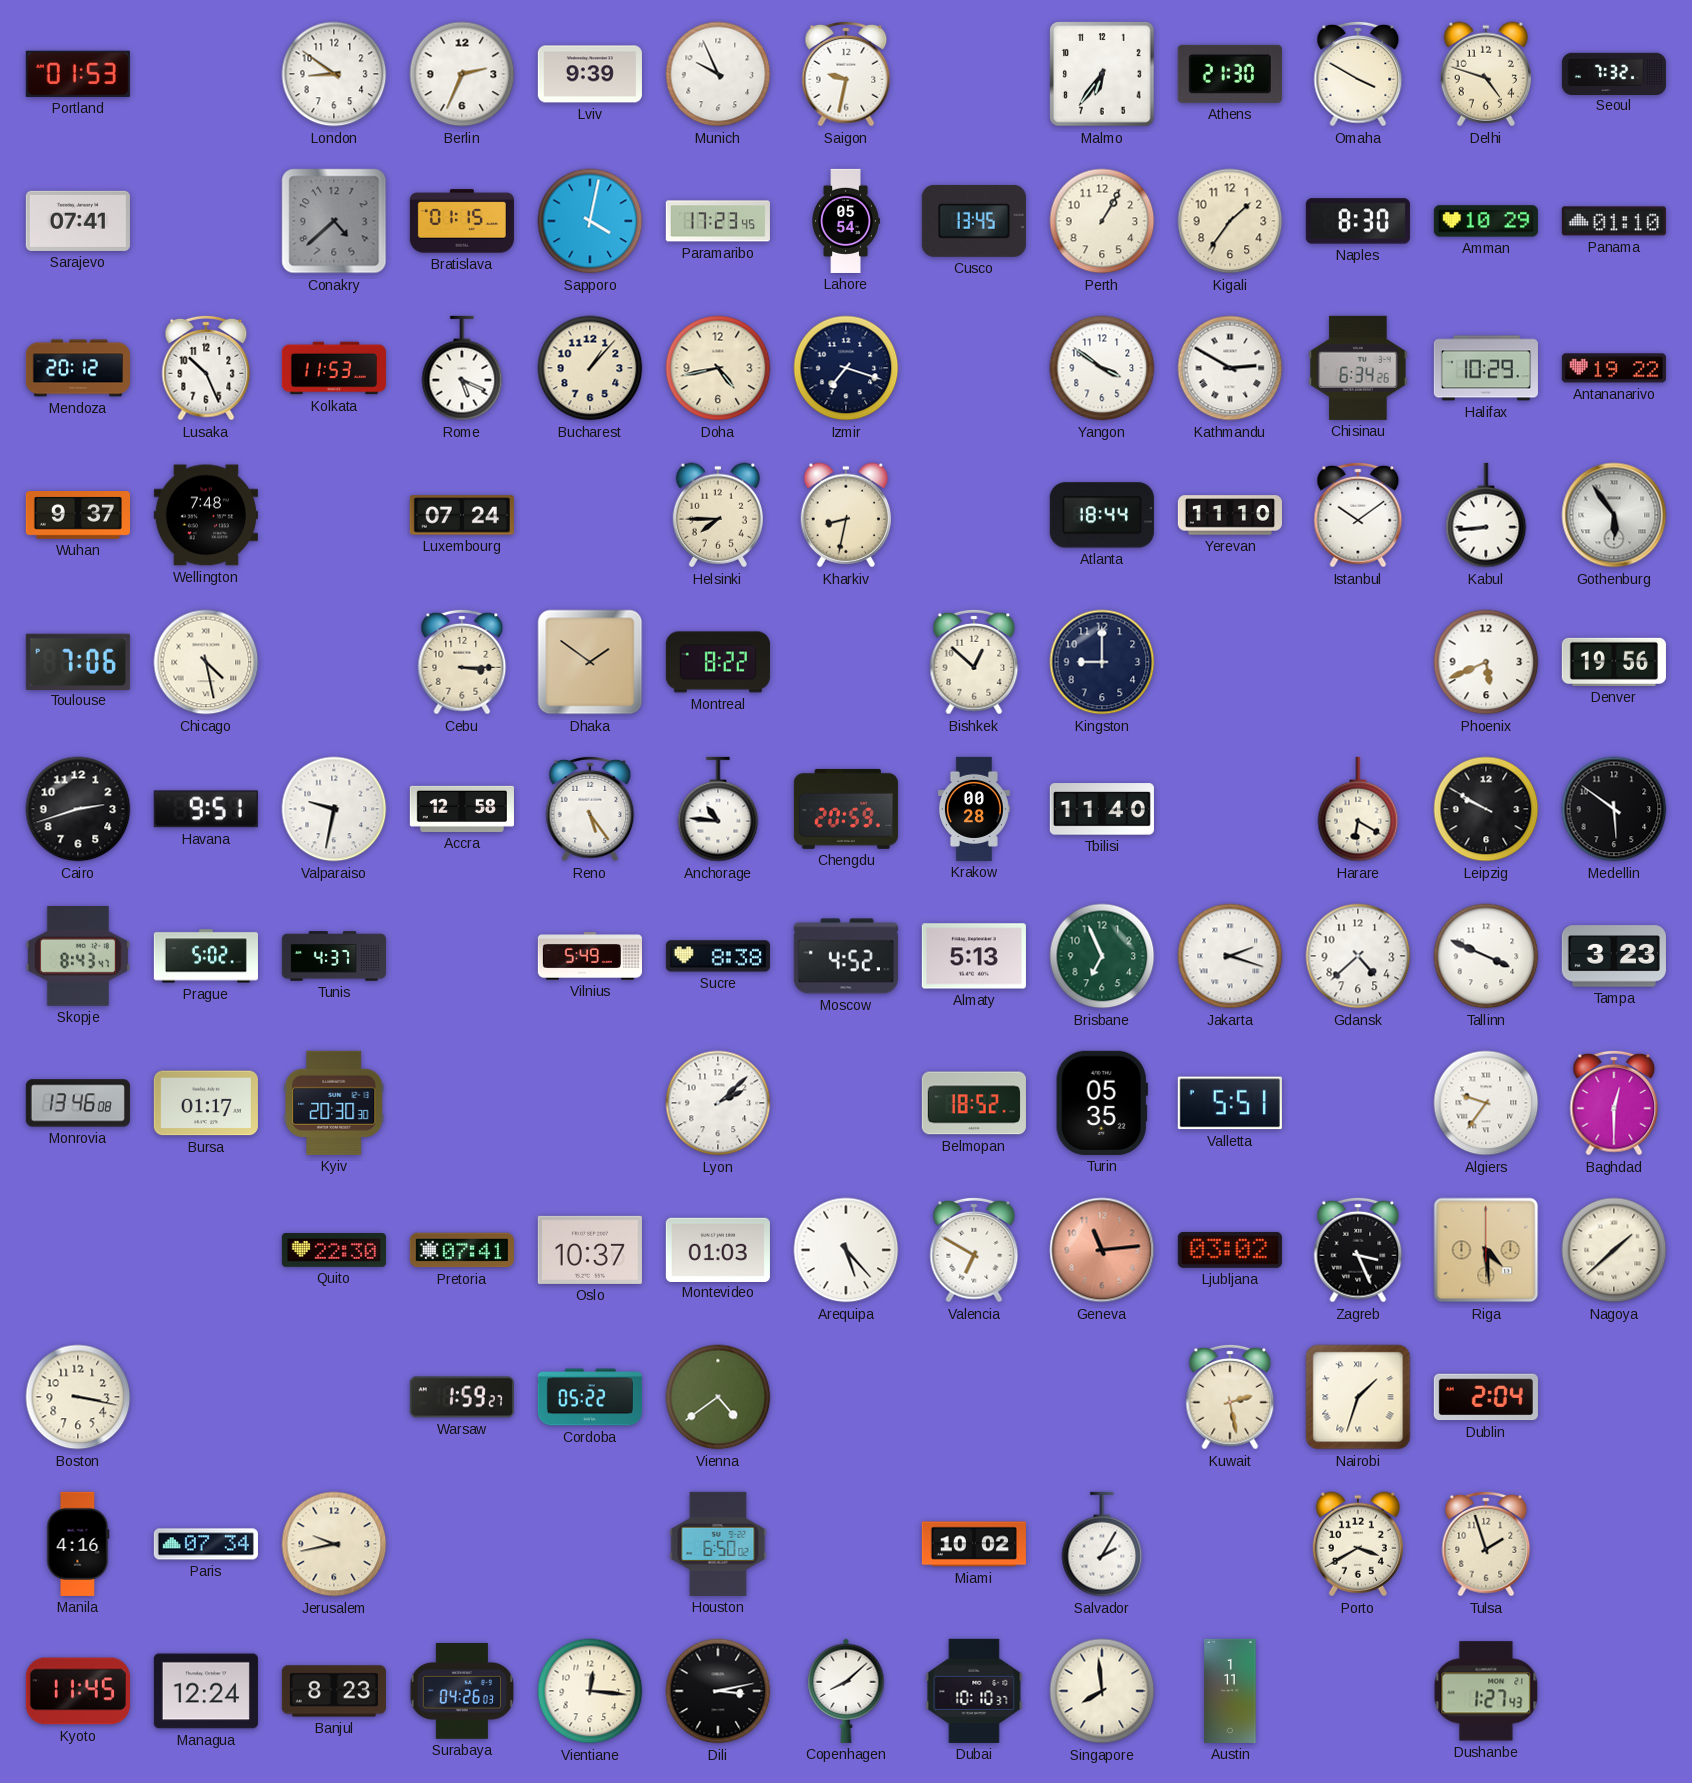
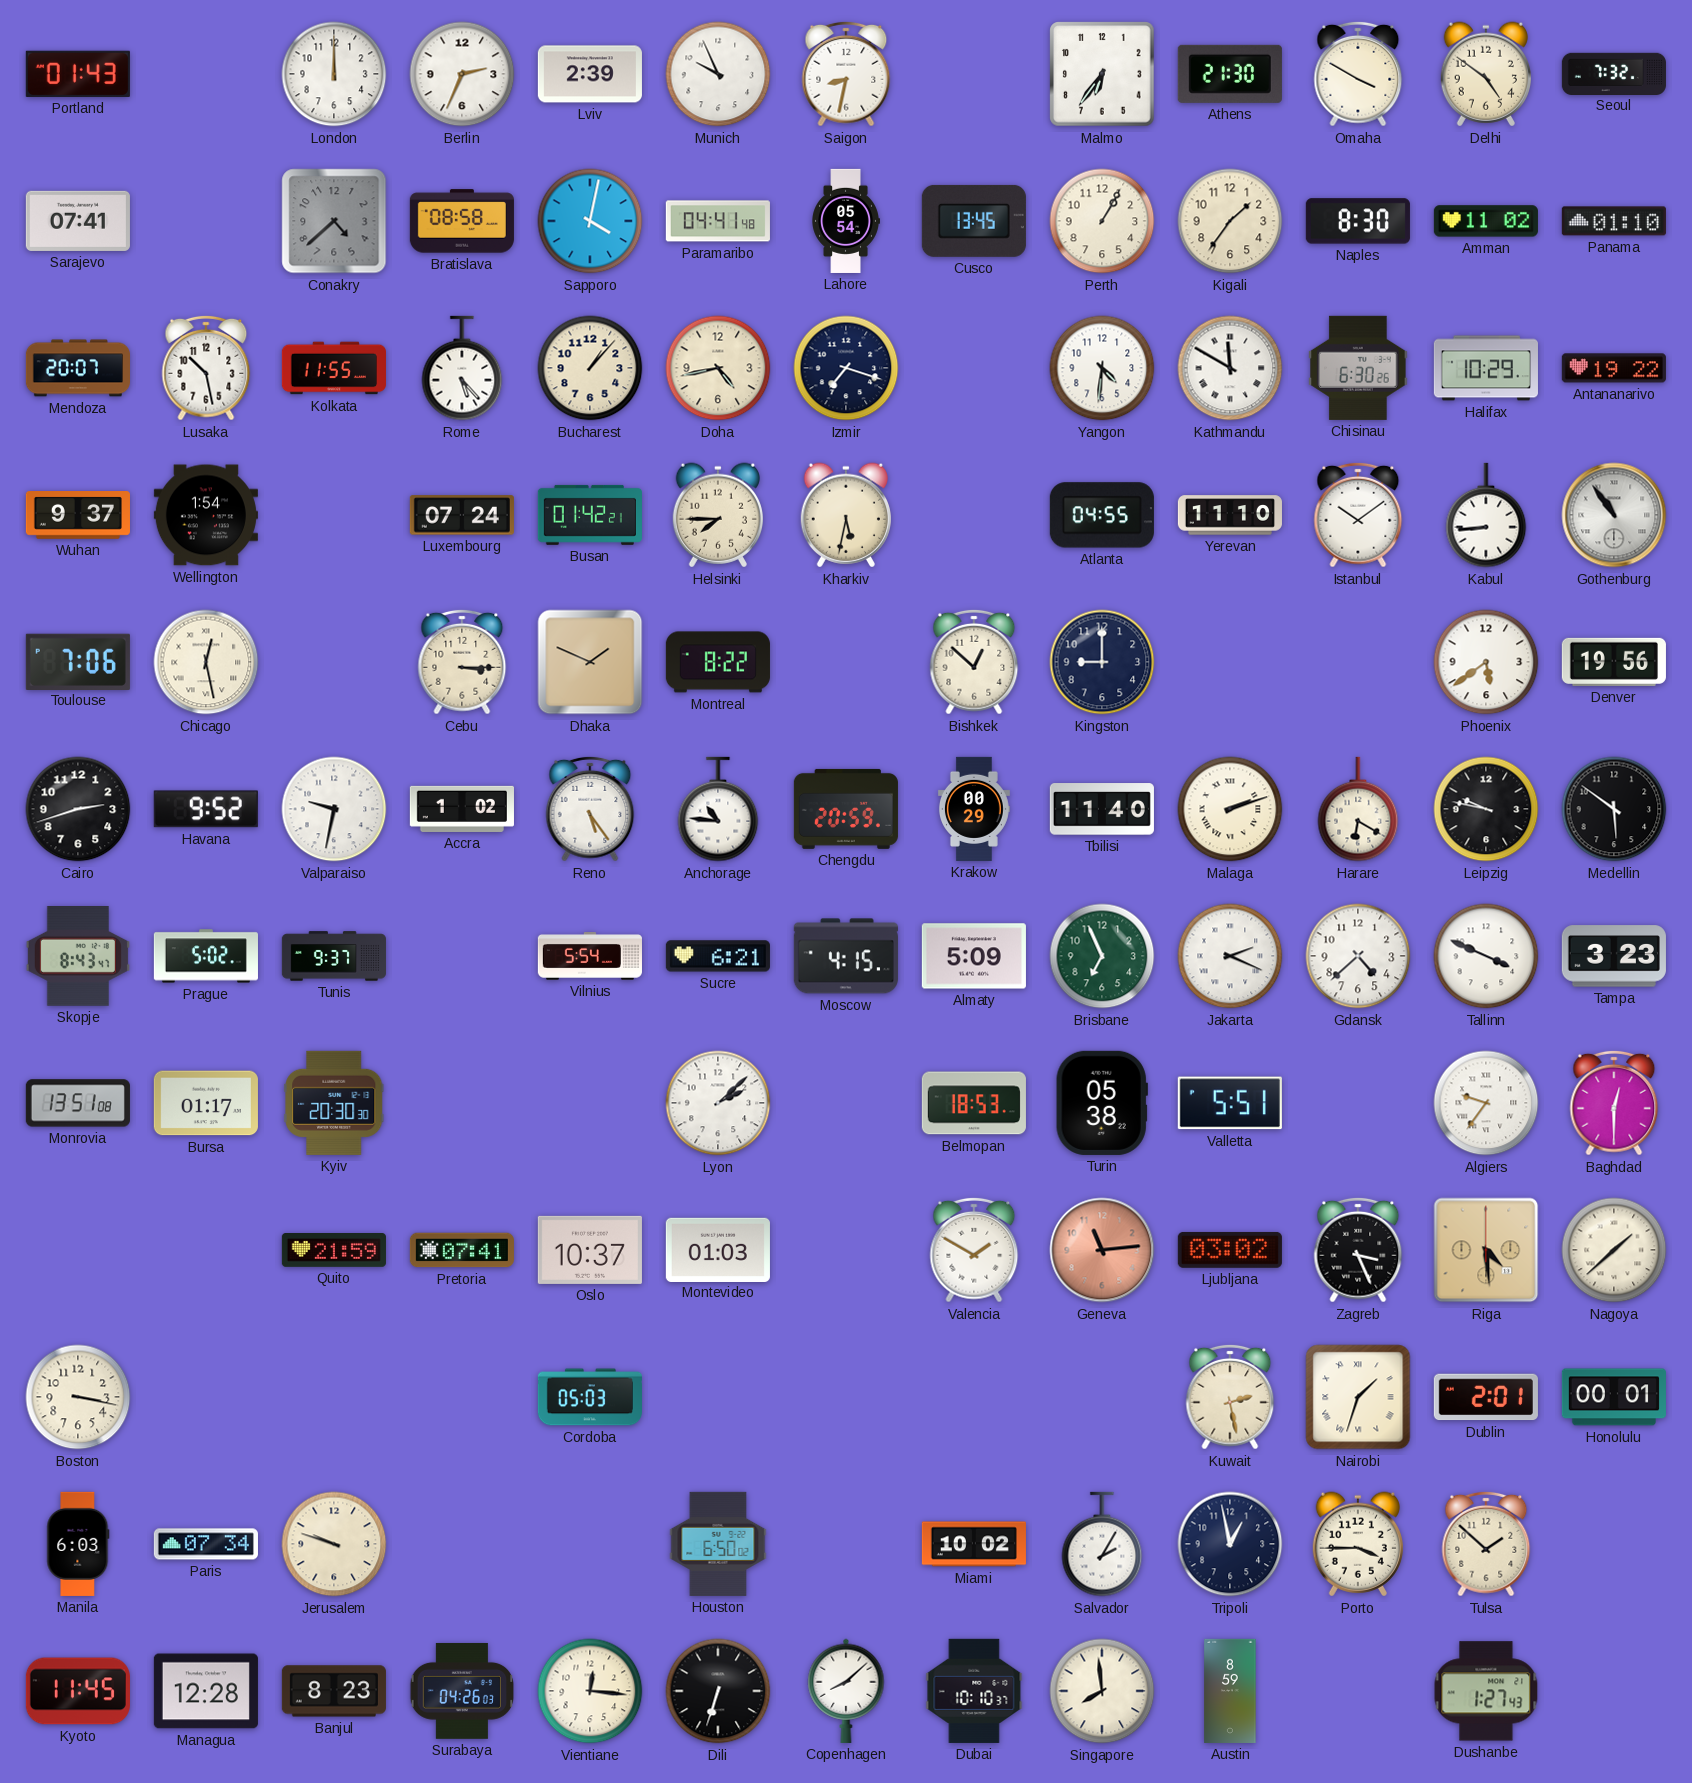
Portland: 01:53 -> 01:43
London: 8:51 -> 12:00
Lviv: 9:39 -> 2:39
Saigon: 9:32 -> 8:32
Delhi: 4:48 -> 4:51
Bratislava: 01:15 -> 08:58
Paramaribo: 17:23 -> 04:41
Amman: 10:29 -> 11:02
Mendoza: 20:12 -> 20:07
Lusaka: 10:26 -> 10:28
Kolkata: 11:53 -> 11:55
Rome: 5:19 -> 5:23
Yangon: 3:51 -> 4:31
Kathmandu: 2:50 -> 11:50
Chisinau: 6:34 -> 6:30
Wellington: 7:48 -> 1:54
Busan: none -> 01:42
Kharkiv: 8:32 -> 5:32
Atlanta: 18:44 -> 04:55
Gothenburg: 5:54 -> 10:54
Chicago: 4:28 -> 12:28
Dhaka: 1:51 -> 1:49
Phoenix: 5:41 -> 5:39
Havana: 9:51 -> 9:52
Accra: 12:58 -> 1:02
Krakow: 00:28 -> 00:29
Malaga: none -> 2:12
Leipzig: 9:50 -> 9:47
Tunis: 4:37 -> 9:37
Vilnius: 5:49 -> 5:54
Sucre: 8:38 -> 6:21
Moscow: 4:52 -> 4:15
Almaty: 5:13 -> 5:09
Jakarta: 2:18 -> 2:19
Monrovia: 13:46 -> 13:51
Belmopan: 18:52 -> 18:53
Turin: 05:35 -> 05:38
Quito: 22:30 -> 21:59
Arequipa: 5:23 -> none
Valencia: 6:50 -> 1:50
Warsaw: 1:59 -> none
Cordoba: 05:22 -> 05:03
Vienna: 4:39 -> none
Dublin: 2:04 -> 2:01
Honolulu: none -> 00:01
Manila: 4:16 -> 6:03
Jerusalem: 9:43 -> 9:48
Tripoli: none -> 12:58
Porto: 3:40 -> 3:45
Tulsa: 1:57 -> 1:52
Managua: 12:24 -> 12:28
Dili: 3:13 -> 6:33
Austin: 1:11 -> 8:59
